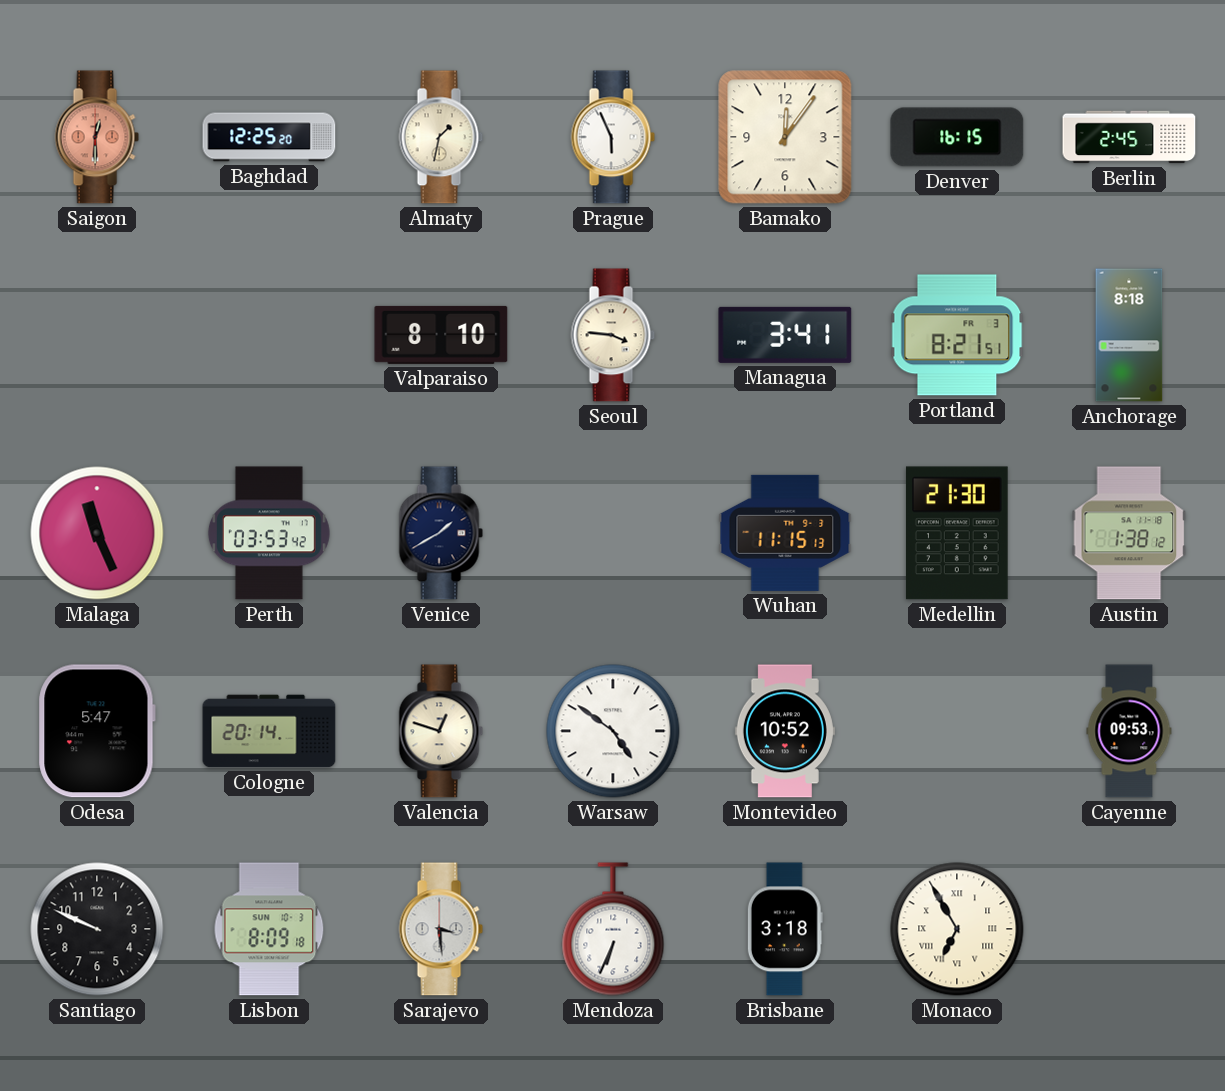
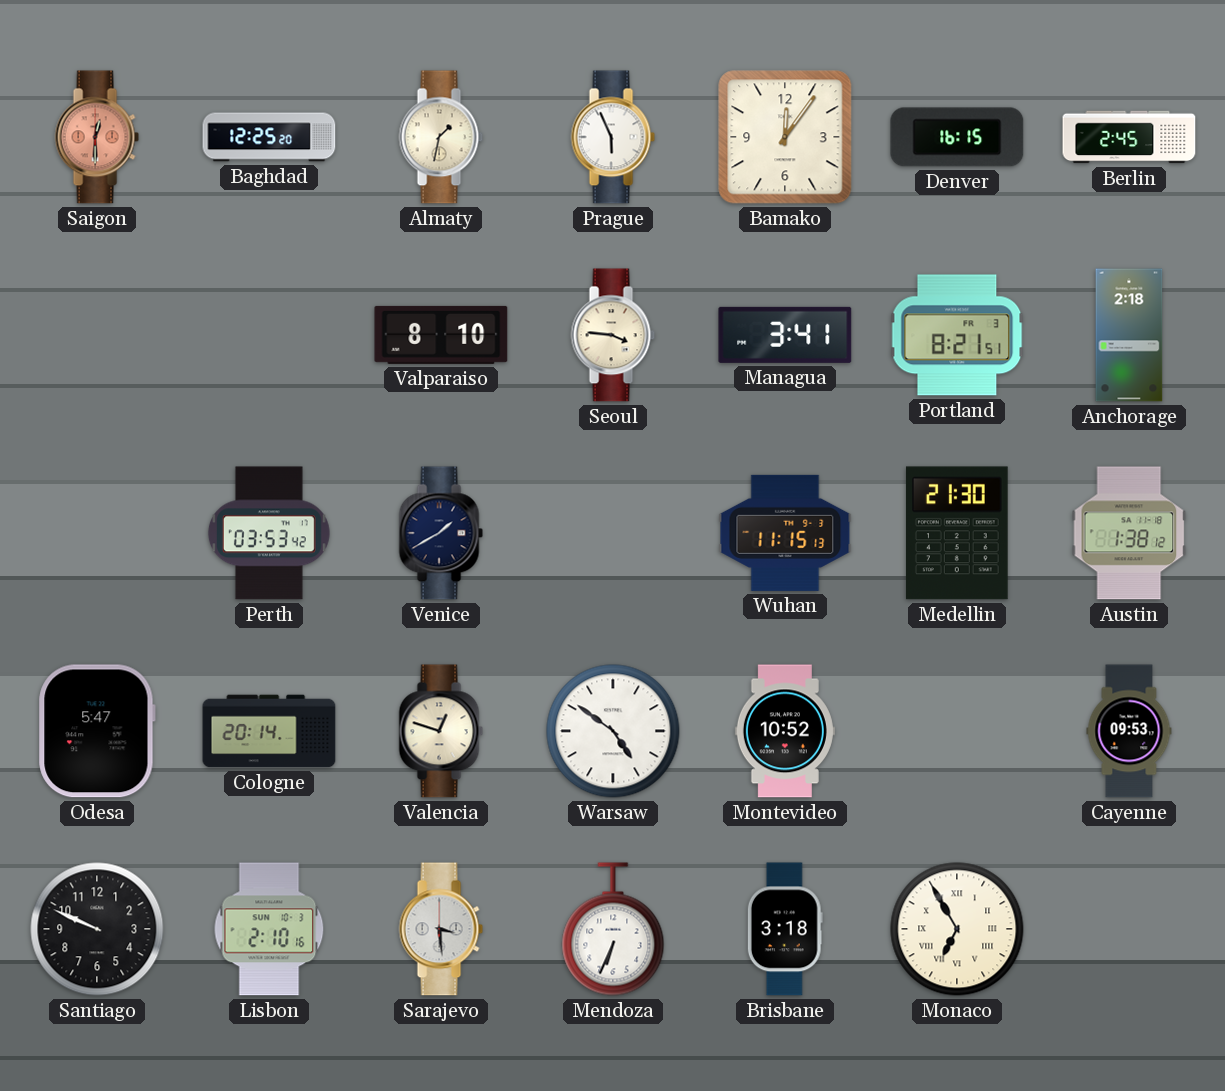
Anchorage: 8:18 -> 2:18
Malaga: 11:26 -> none
Lisbon: 8:09 -> 2:10
